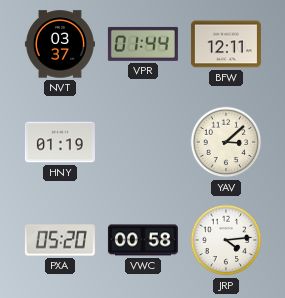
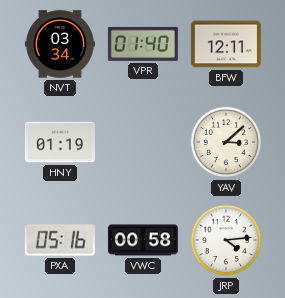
NVT: 03:37 -> 03:34
VPR: 01:44 -> 01:40
PXA: 05:20 -> 05:16
